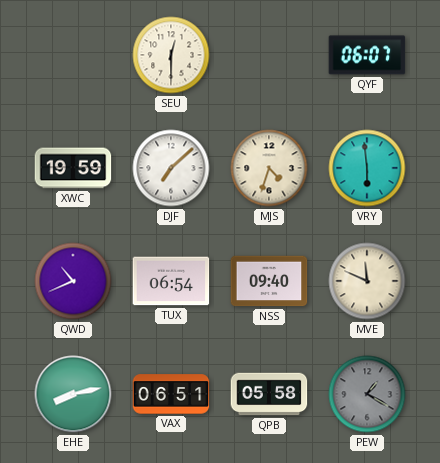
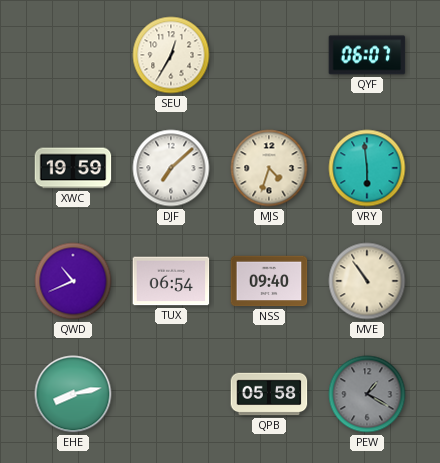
SEU: 12:30 -> 12:35
MVE: 11:49 -> 10:54
VAX: 06:51 -> none
